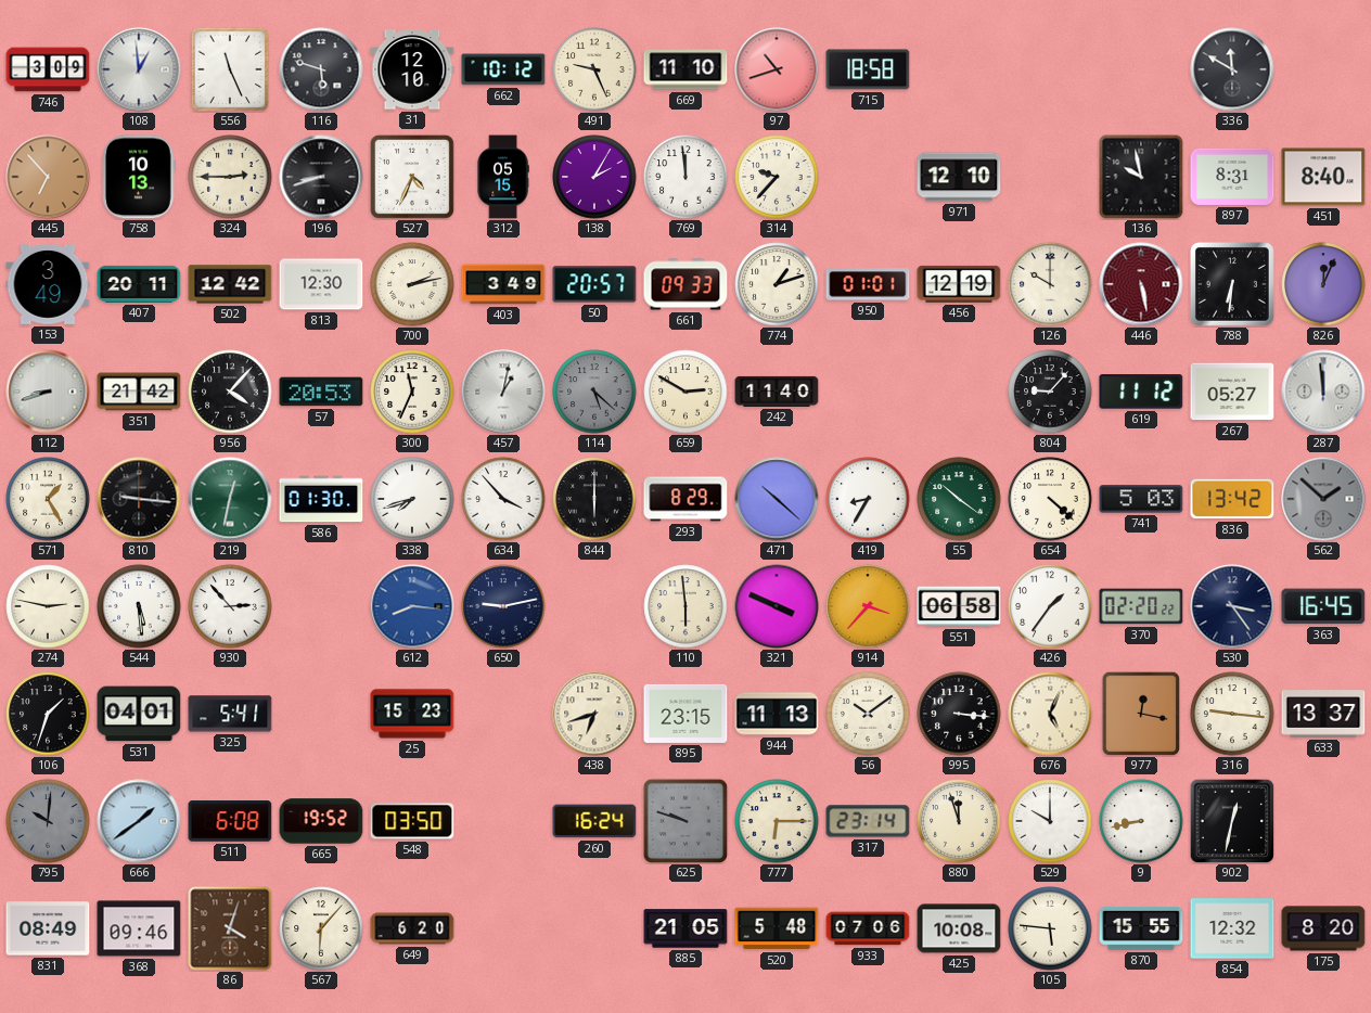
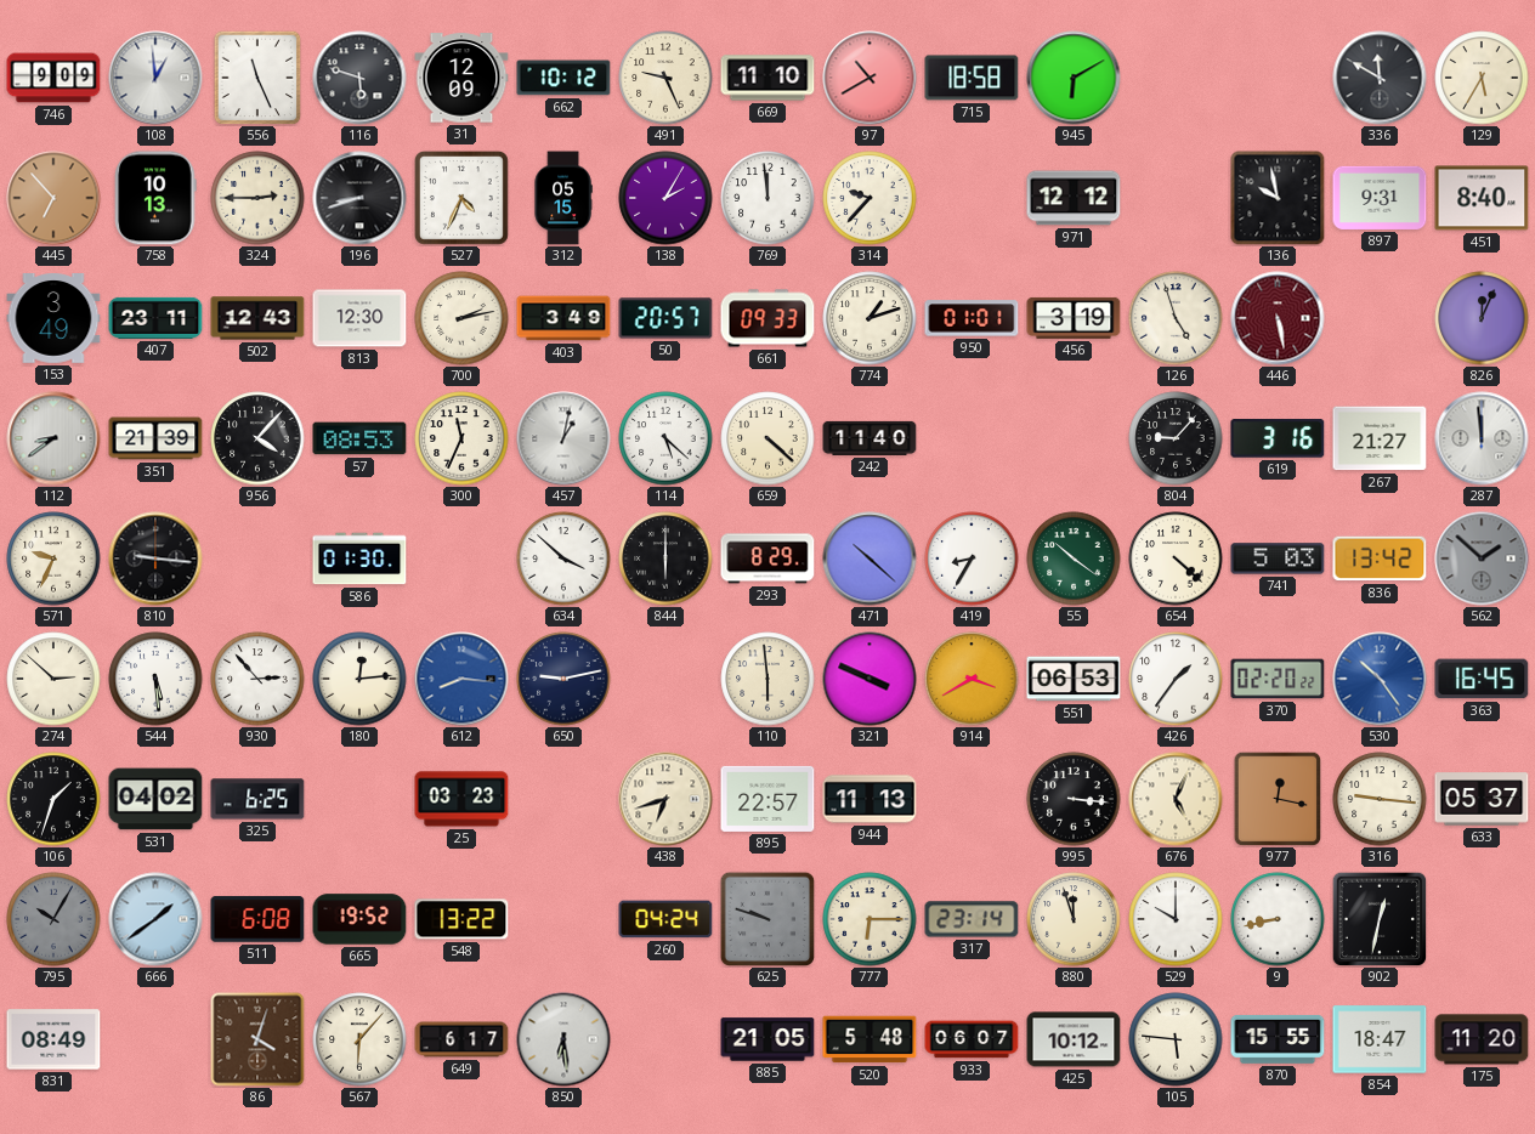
746: 3:09 -> 9:09
31: 12:10 -> 12:09
97: 10:42 -> 10:40
945: none -> 6:10
129: none -> 5:35
971: 12:10 -> 12:12
897: 8:31 -> 9:31
407: 20:11 -> 23:11
502: 12:42 -> 12:43
456: 12:19 -> 3:19
126: 10:00 -> 4:57
788: 6:31 -> none
112: 8:42 -> 8:39
351: 21:42 -> 21:39
57: 20:53 -> 08:53
114 dial: grey -> white
659: 2:50 -> 4:22
619: 11:12 -> 3:16
267: 05:27 -> 21:27
571: 1:25 -> 9:34
219: 12:32 -> none
338: 7:42 -> none
634: 3:53 -> 3:52
274: 2:47 -> 2:52
180: none -> 12:14
914: 3:37 -> 3:40
551: 06:58 -> 06:53
530: 3:24 -> 10:24
530 dial: navy -> blue
531: 04:01 -> 04:02
325: 5:41 -> 6:25
25: 15:23 -> 03:23
895: 23:15 -> 22:57
56: 10:09 -> none
633: 13:37 -> 05:37
795: 10:01 -> 10:05
548: 03:50 -> 13:22
260: 16:24 -> 04:24
368: 09:46 -> none
649: 6:20 -> 6:17
850: none -> 6:29
933: 07:06 -> 06:07
425: 10:08 -> 10:12
854: 12:32 -> 18:47
175: 8:20 -> 11:20
